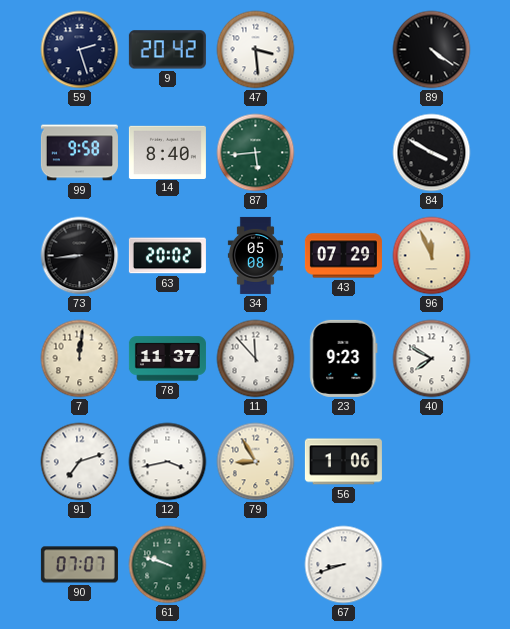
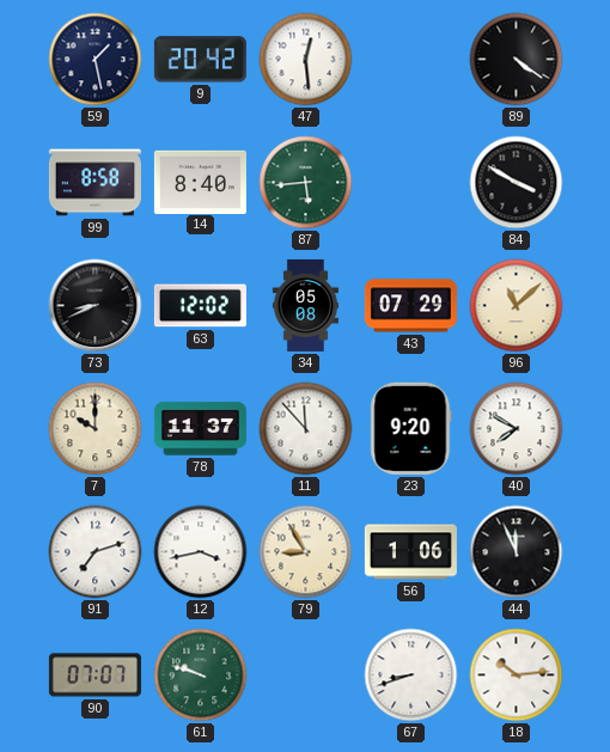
59: 2:27 -> 1:28
47: 3:29 -> 12:29
99: 9:58 -> 8:58
73: 8:44 -> 8:41
63: 20:02 -> 12:02
96: 11:56 -> 11:08
7: 12:01 -> 10:00
23: 9:23 -> 9:20
44: none -> 11:56
18: none -> 10:14
